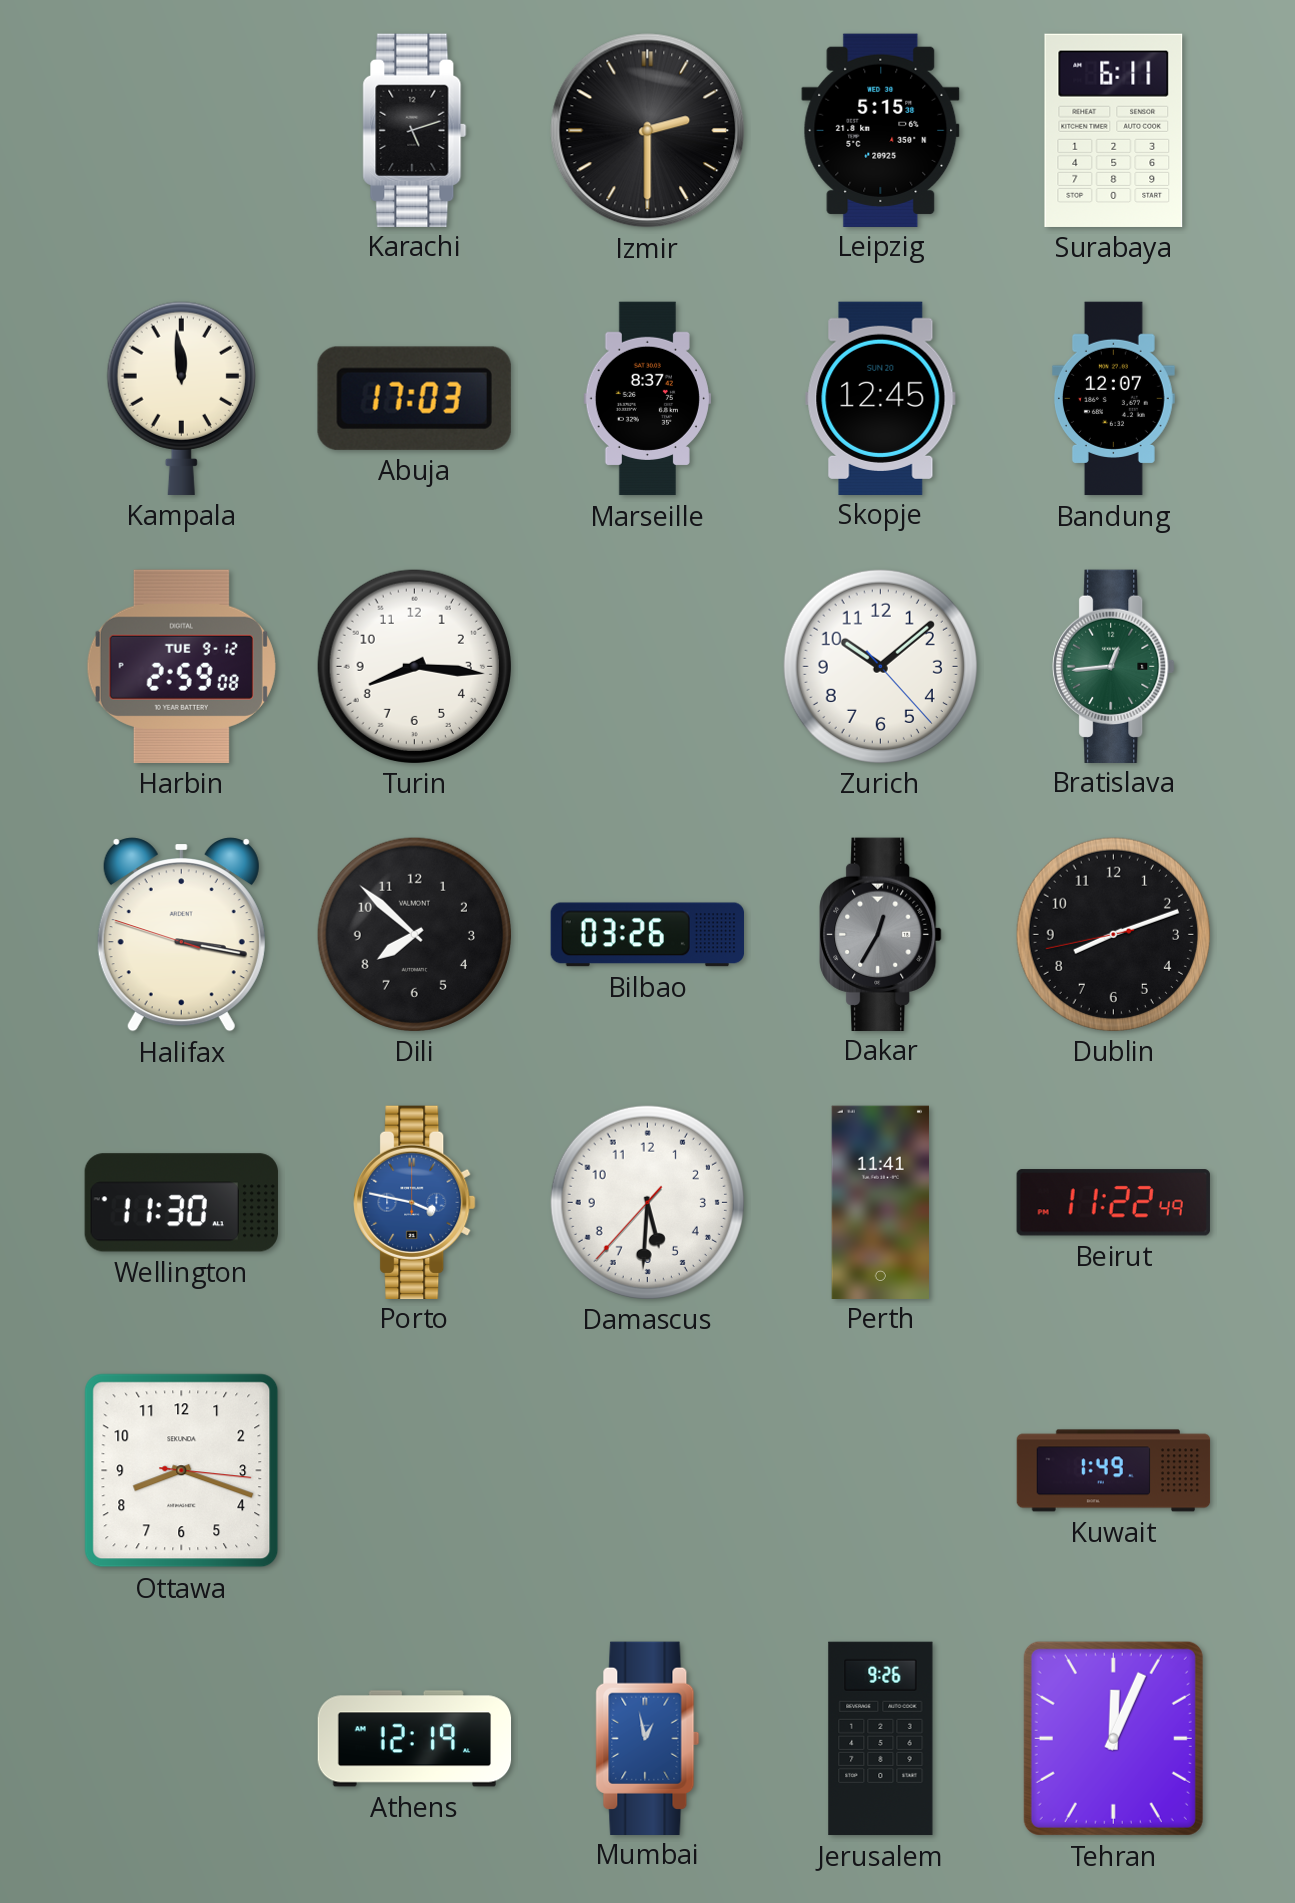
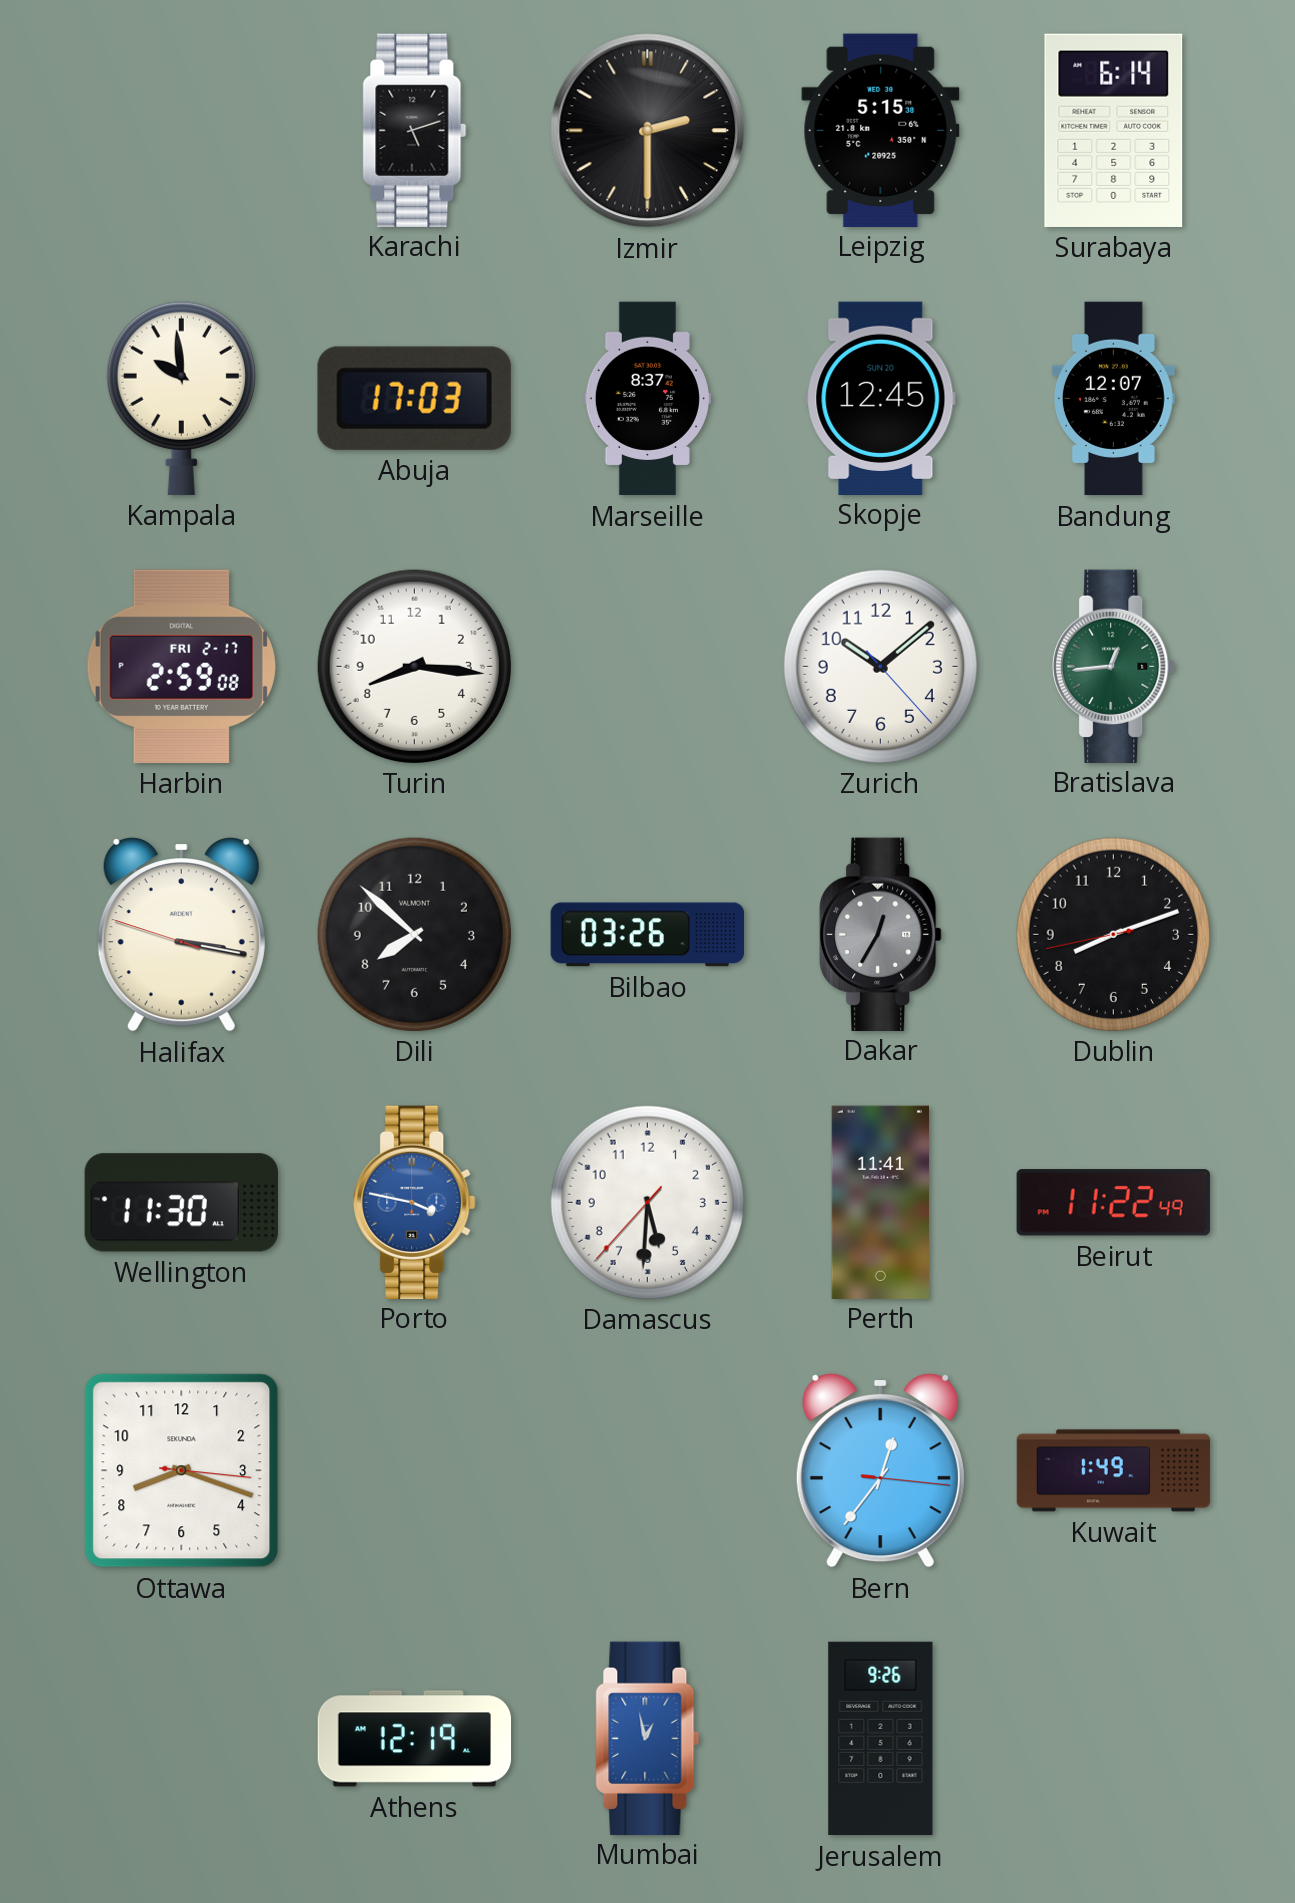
Surabaya: 6:11 -> 6:14
Kampala: 11:59 -> 9:59
Harbin date: TUE 9-12 -> FRI 2-17
Bern: none -> 12:36
Tehran: 12:04 -> none
